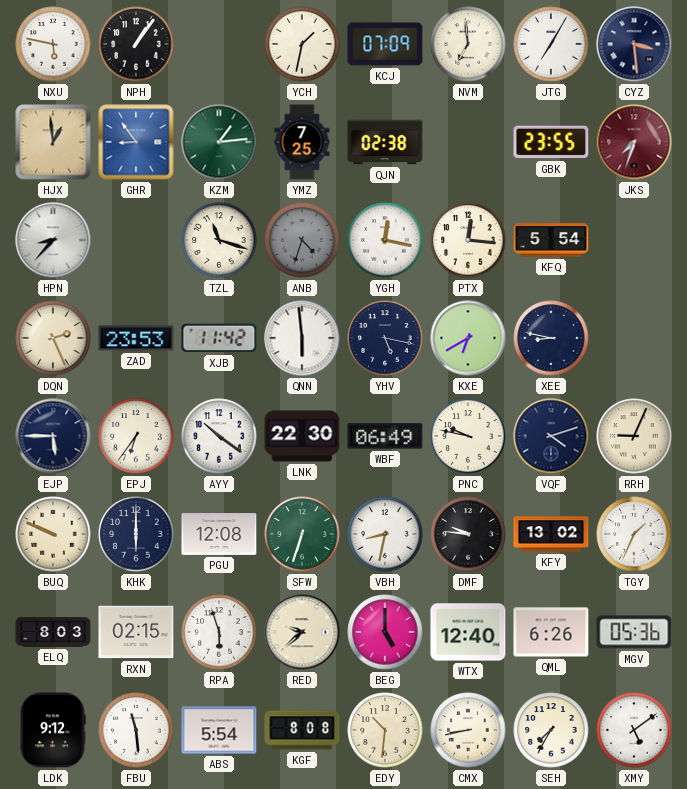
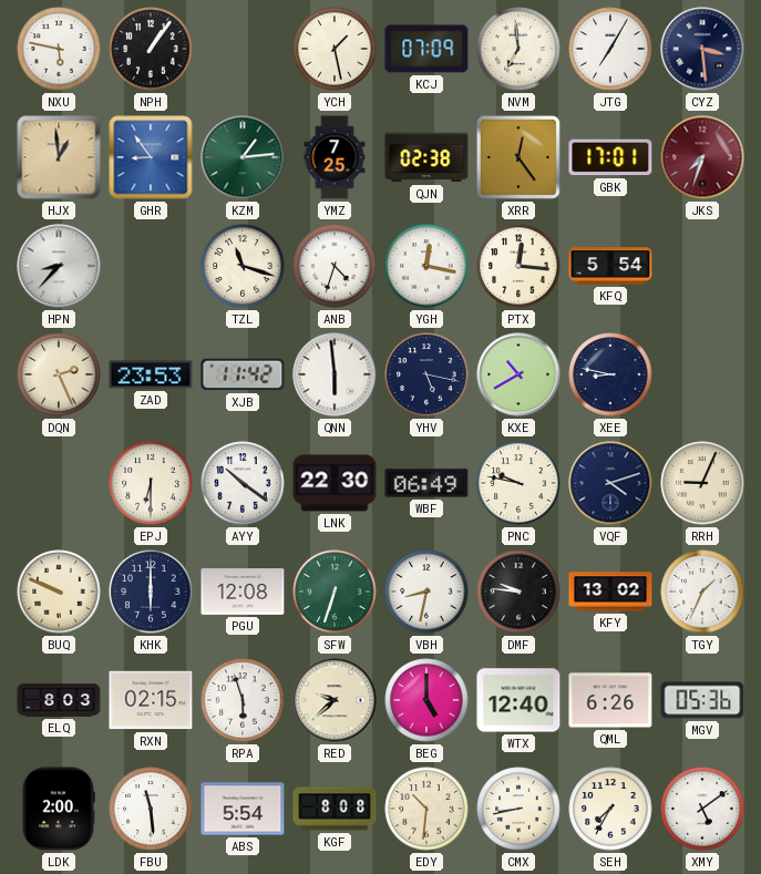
YCH: 1:32 -> 1:28
XRR: none -> 12:24
GBK: 23:55 -> 17:01
ANB dial: grey -> white
KXE: 6:40 -> 10:40
EJP: 5:45 -> none
EPJ: 6:36 -> 6:30
LDK: 9:12 -> 2:00
